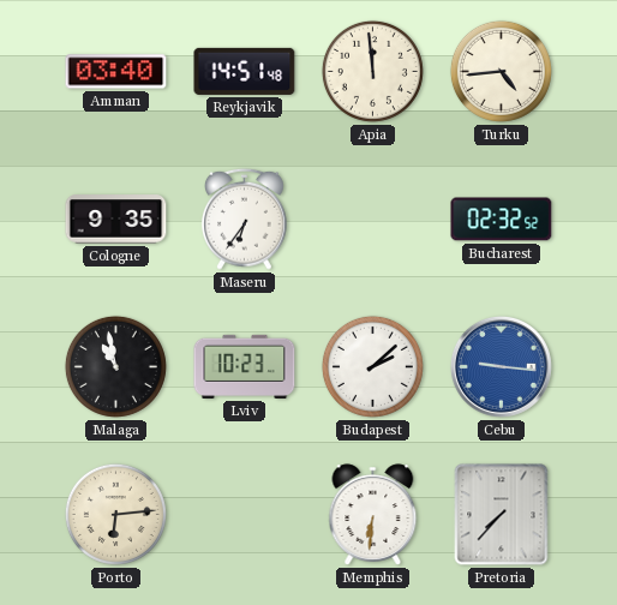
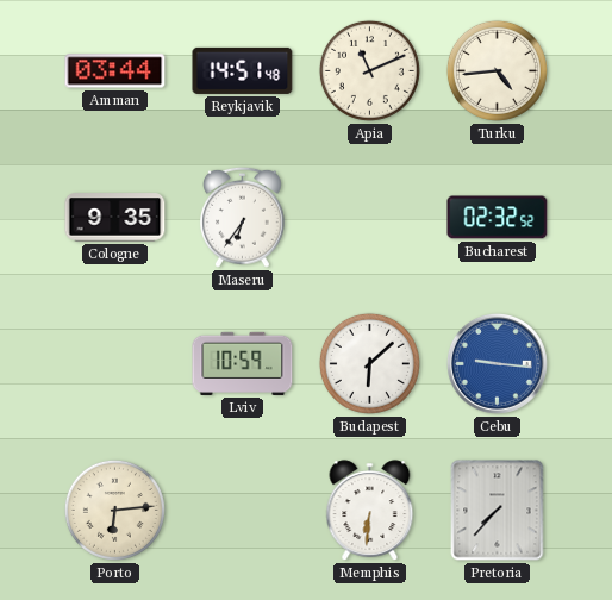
Amman: 03:40 -> 03:44
Apia: 11:59 -> 11:11
Malaga: 10:58 -> none
Lviv: 10:23 -> 10:59
Budapest: 2:08 -> 6:08
